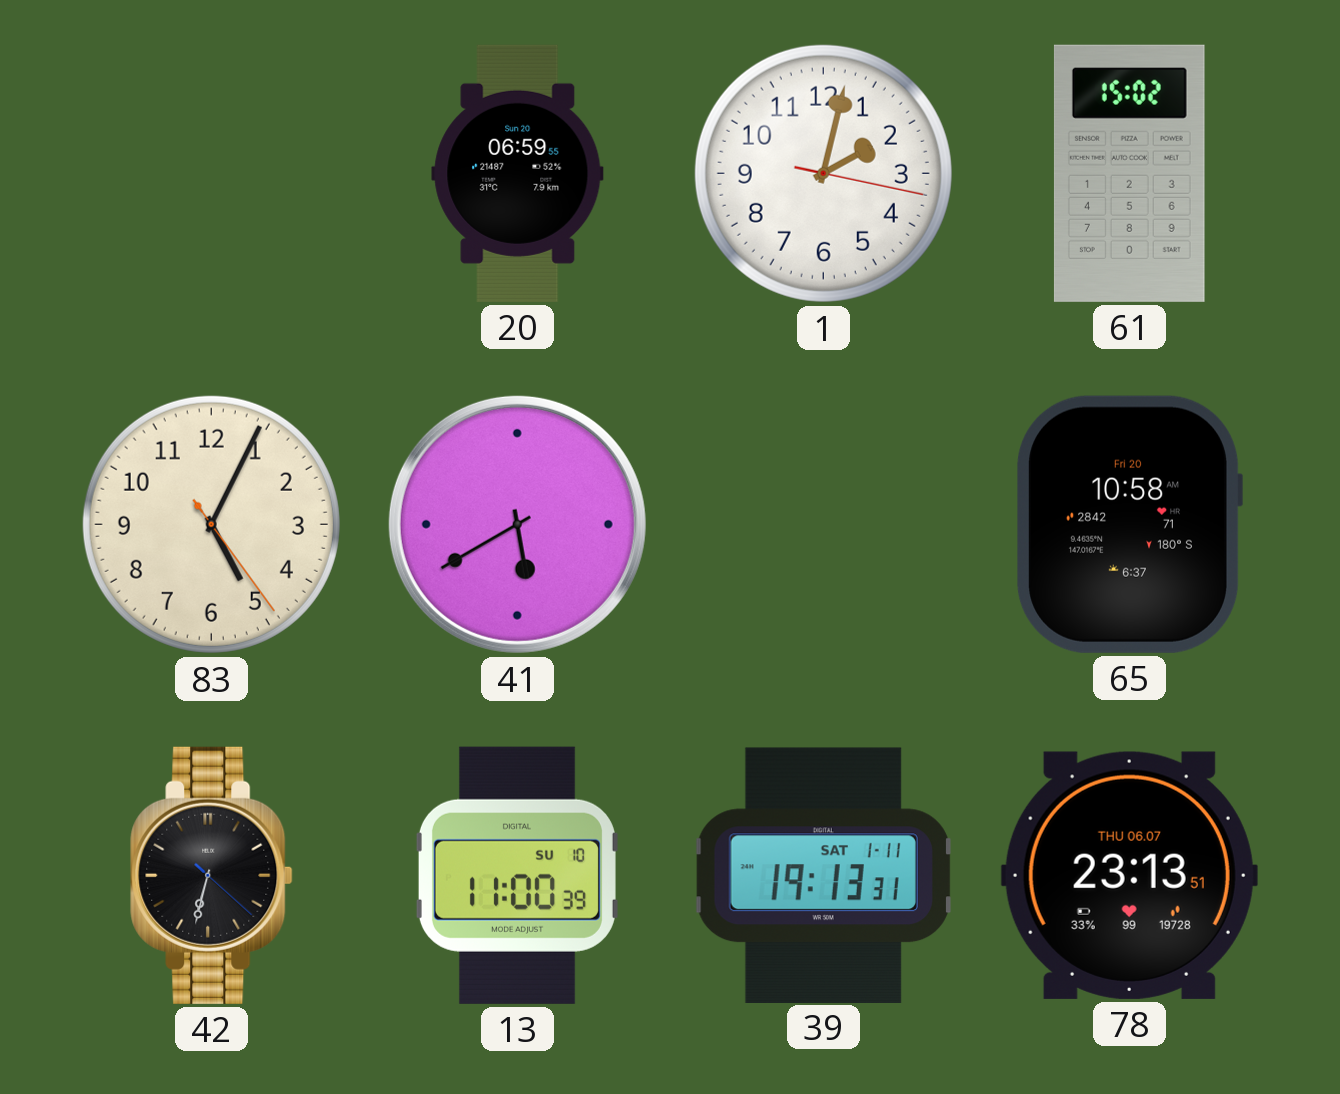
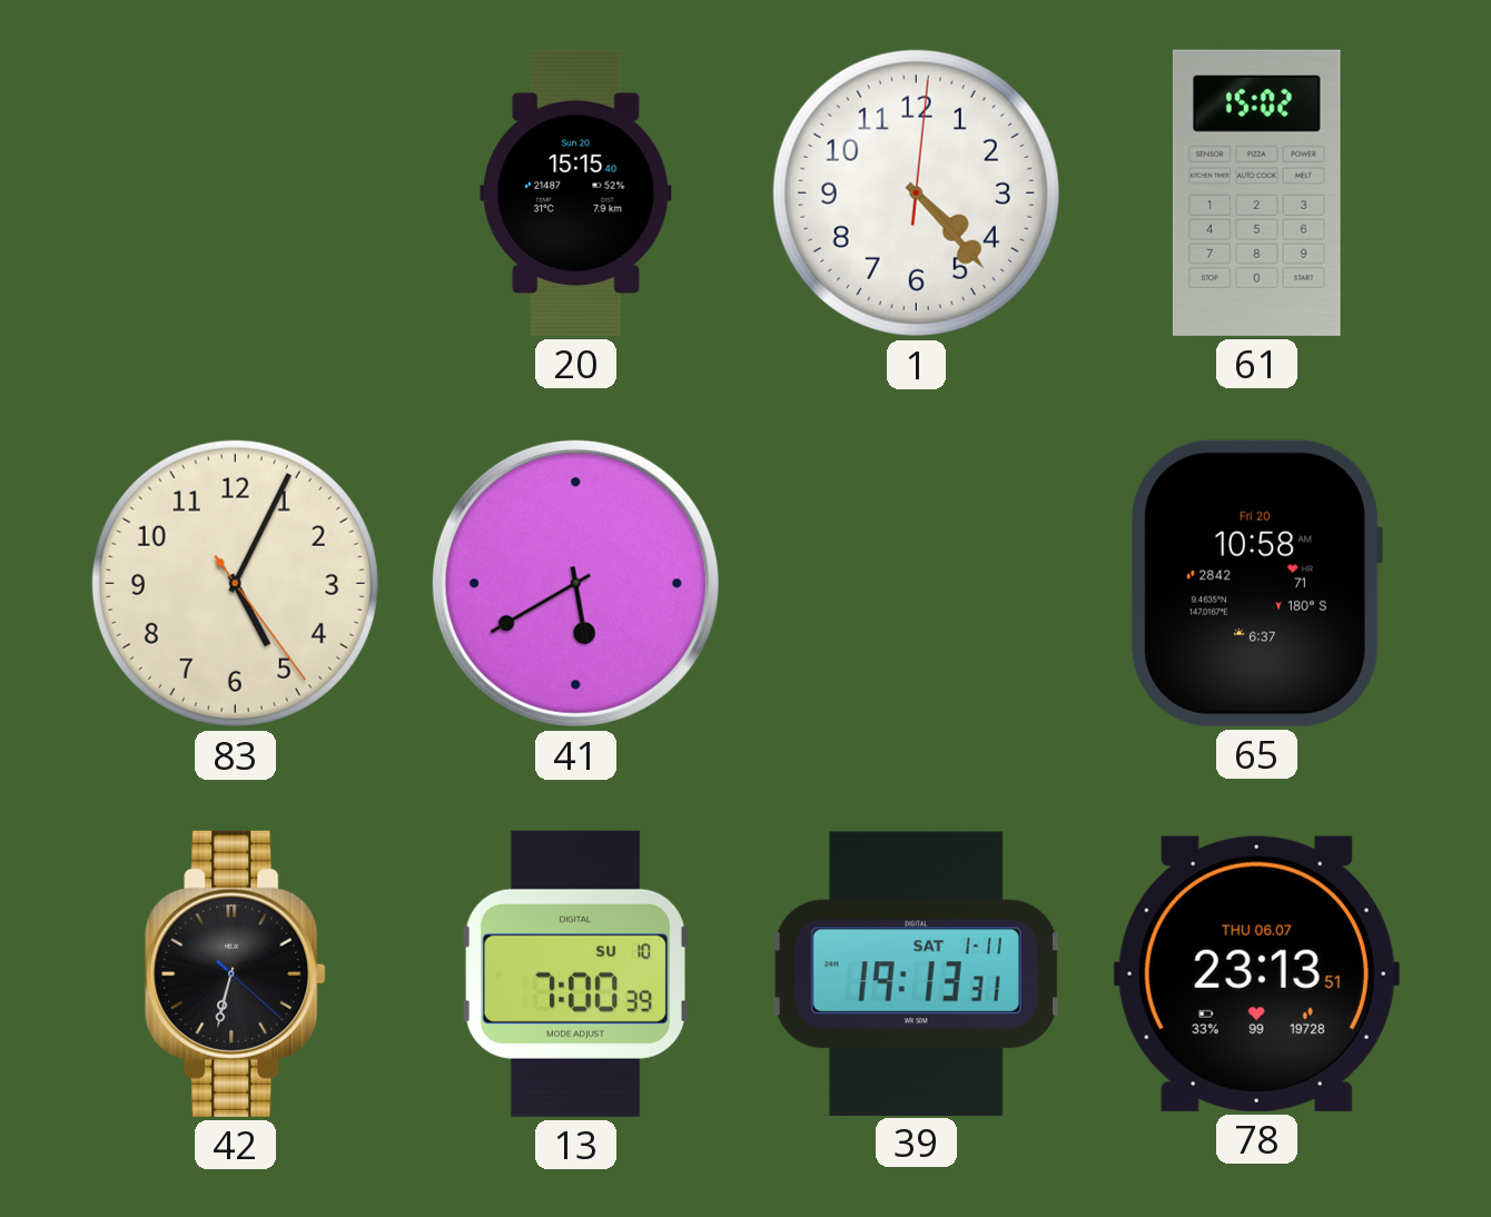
20: 06:59 -> 15:15
1: 2:02 -> 4:23
13: 11:00 -> 7:00
